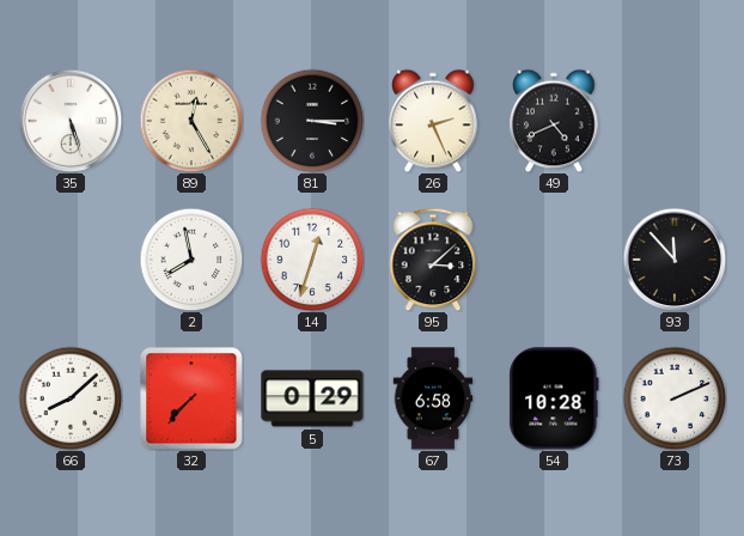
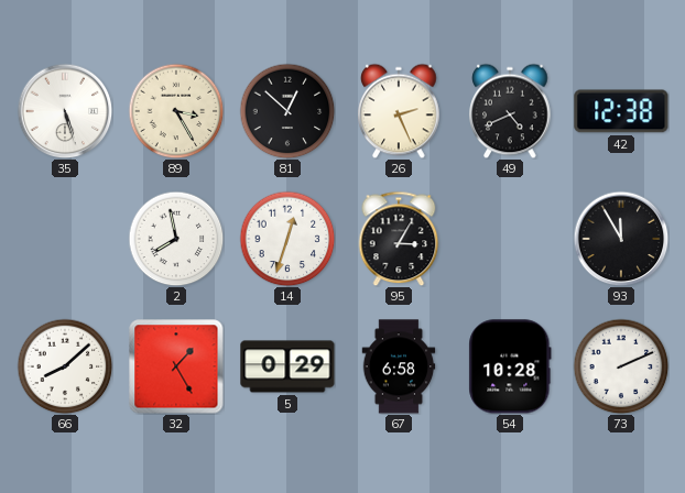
89: 12:25 -> 3:25
81: 3:15 -> 12:52
42: none -> 12:38
95: 3:08 -> 3:05
93: 11:53 -> 11:55
32: 7:37 -> 1:25
